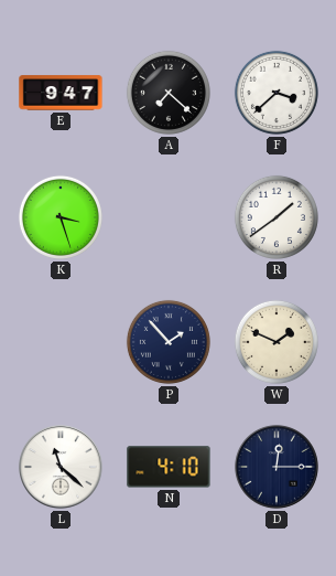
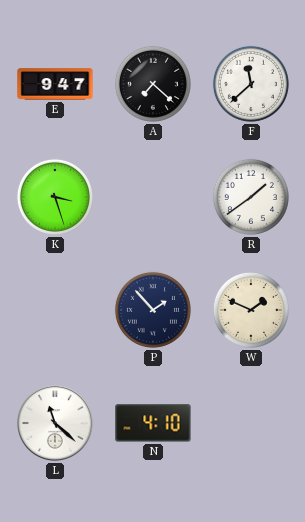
F: 3:38 -> 11:38
D: 12:15 -> none
